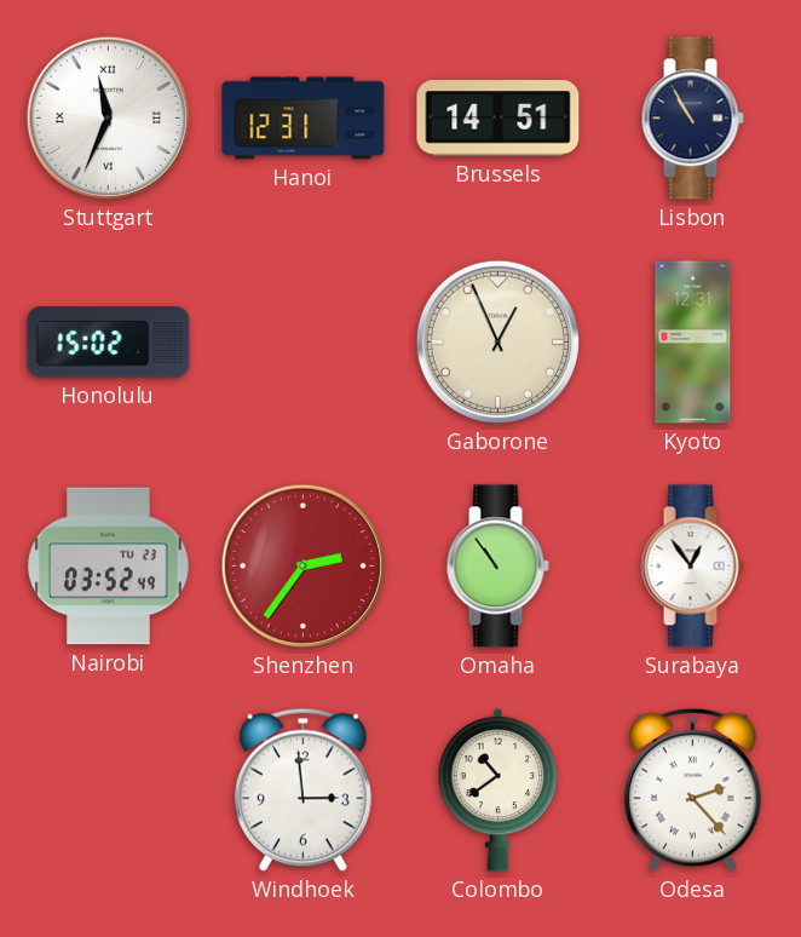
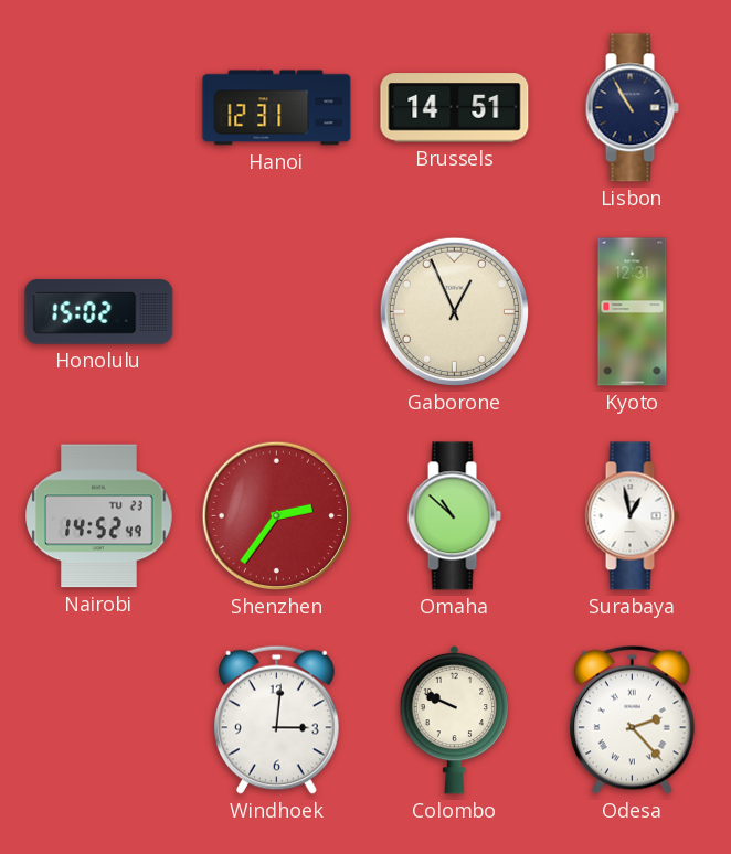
Stuttgart: 11:34 -> none
Nairobi: 03:52 -> 14:52
Omaha: 10:54 -> 10:52
Surabaya: 12:54 -> 12:58
Windhoek: 2:59 -> 3:01
Colombo: 10:39 -> 9:49
